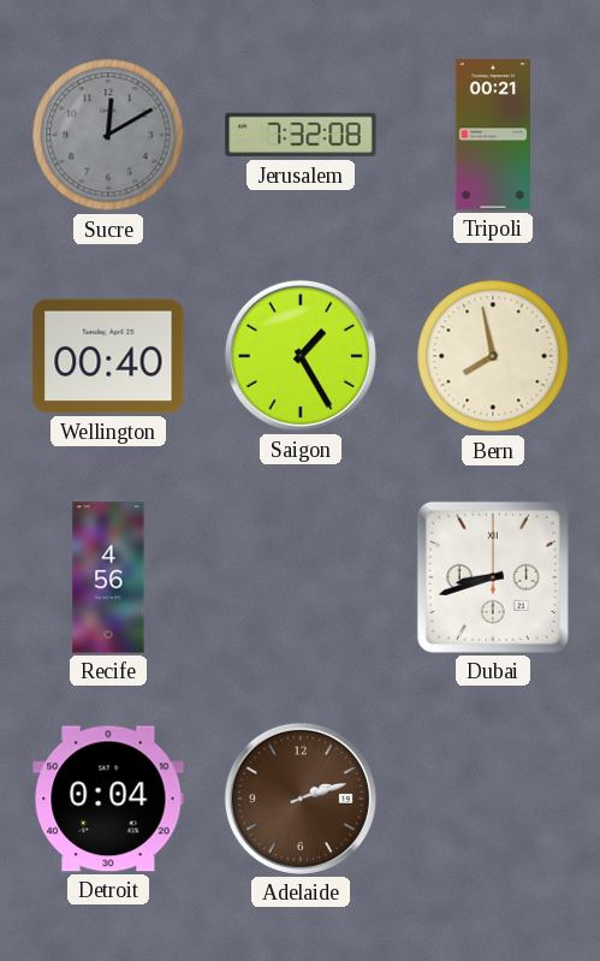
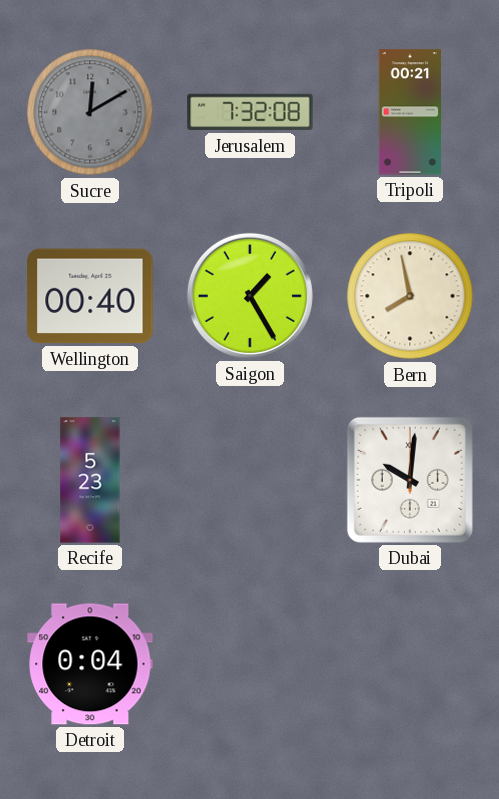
Recife: 4:56 -> 5:23
Dubai: 8:42 -> 10:01
Adelaide: 2:12 -> none
